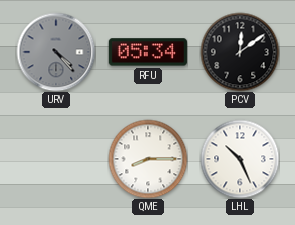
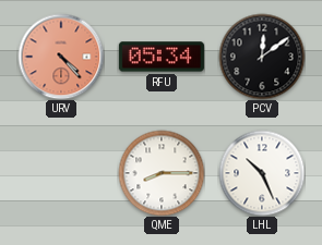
URV dial: grey -> salmon
